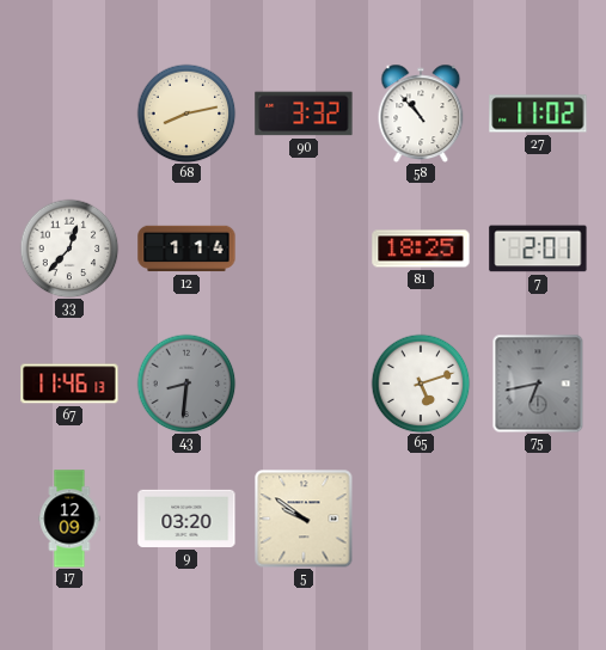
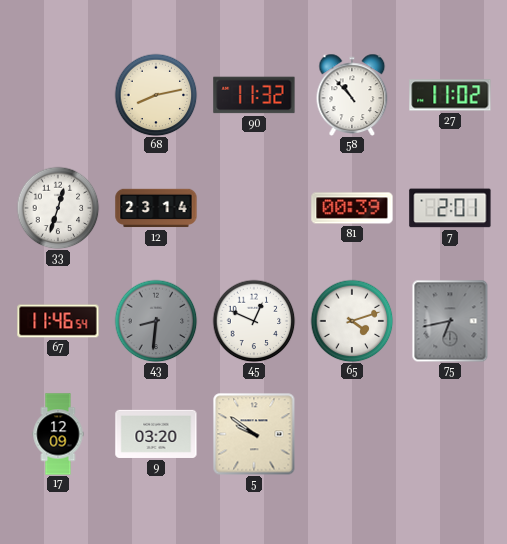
90: 3:32 -> 11:32
33: 12:37 -> 12:33
12: 1:14 -> 23:14
81: 18:25 -> 00:39
67: 11:46:13 -> 11:46:54
45: none -> 12:49
65: 5:12 -> 4:12
